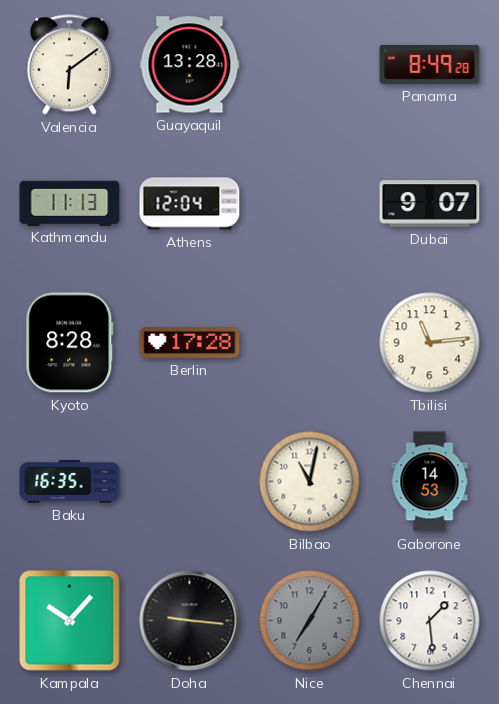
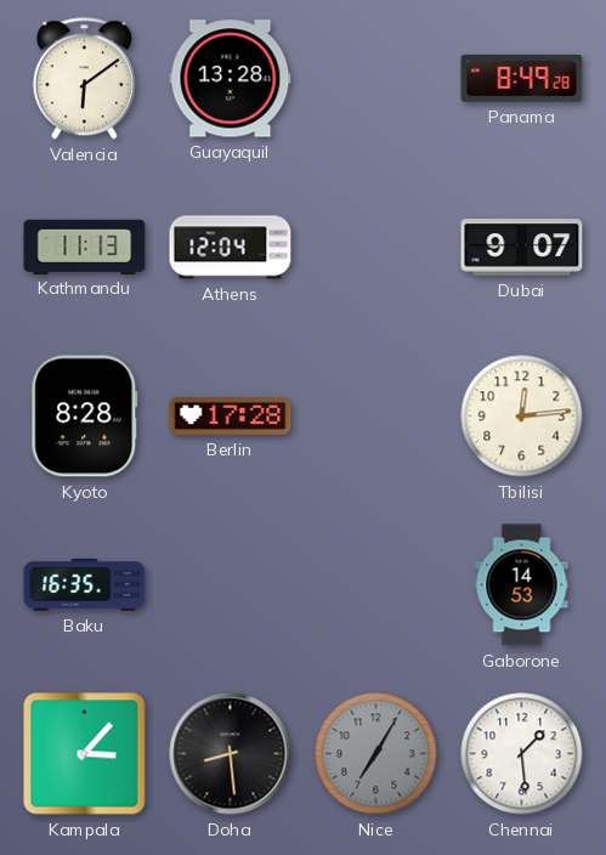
Tbilisi: 11:14 -> 12:14
Bilbao: 11:02 -> none
Kampala: 10:07 -> 3:07
Doha: 9:16 -> 8:29
